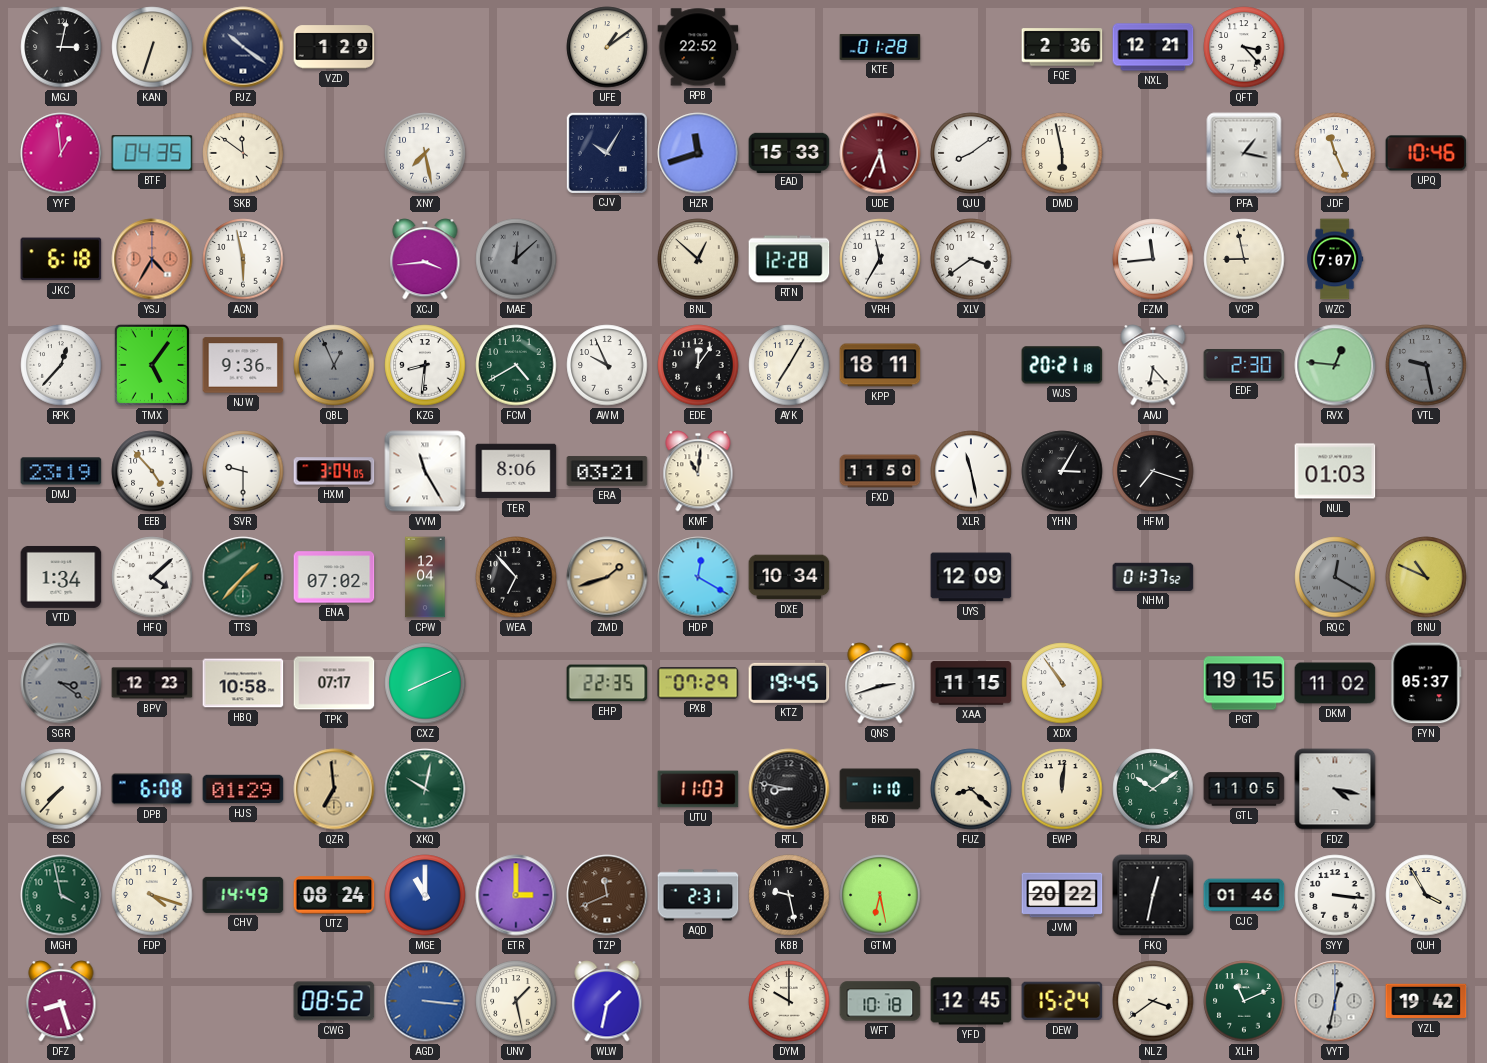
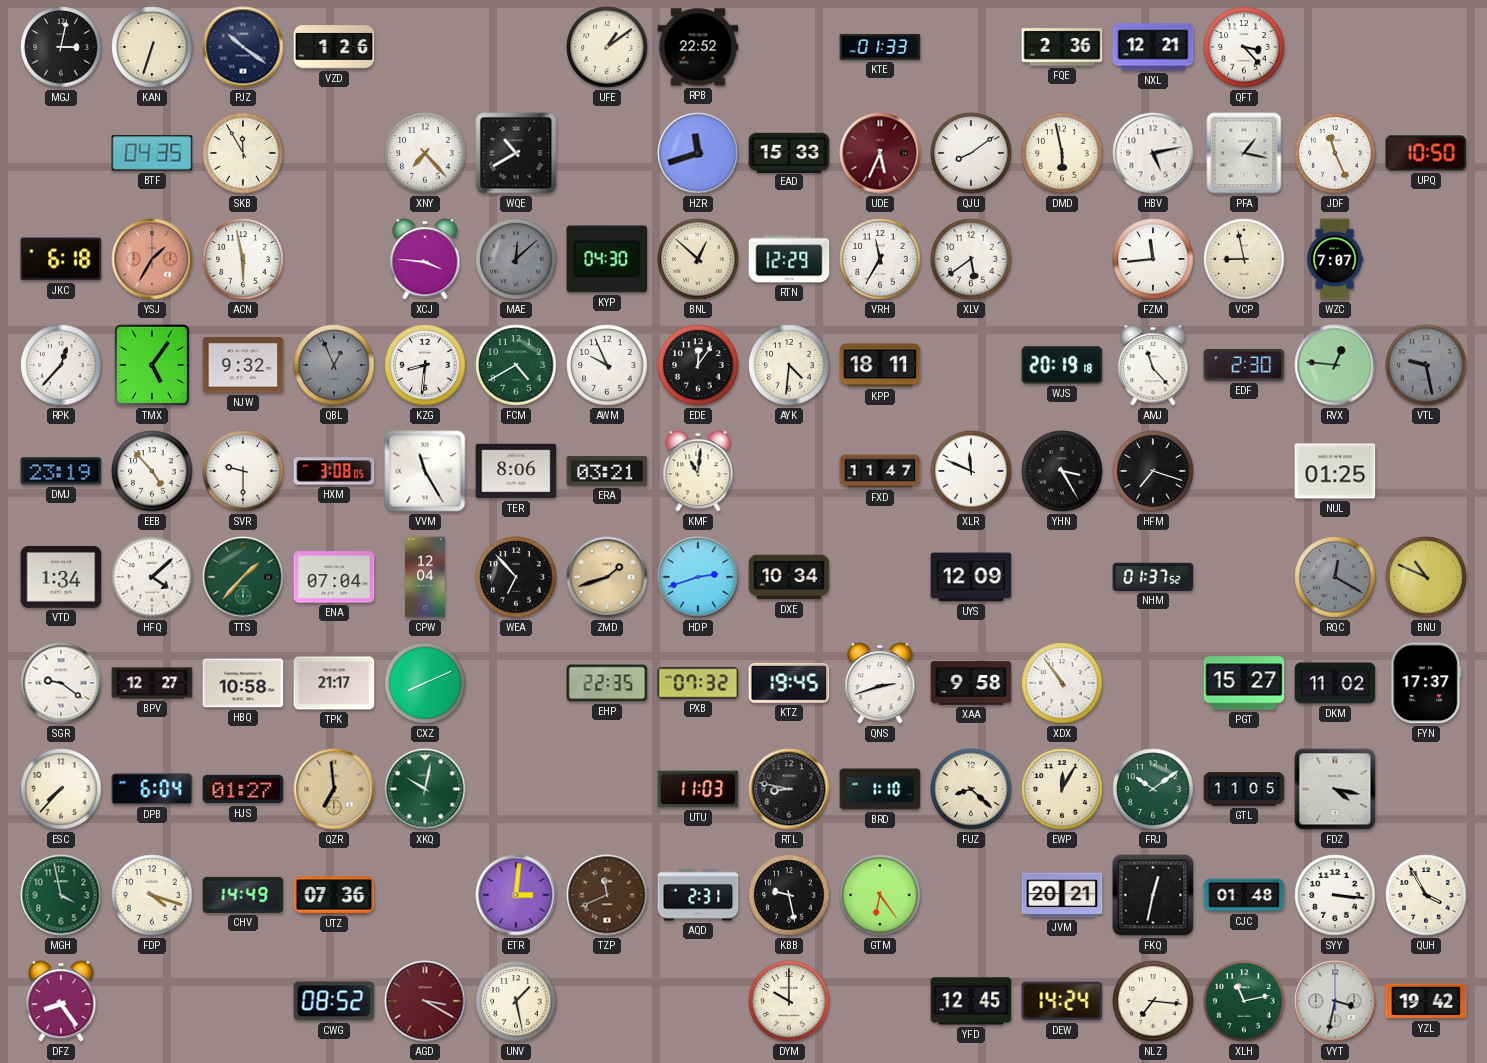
VZD: 1:29 -> 1:26
KTE: 01:28 -> 01:33
YYF: 12:59 -> none
SKB: 11:51 -> 11:55
XNY: 7:28 -> 7:23
WQE: none -> 10:40
CJV: 10:05 -> none
HBV: none -> 5:13
UPQ: 10:46 -> 10:50
YSJ: 4:35 -> 1:35
XCJ: 3:44 -> 3:46
KYP: none -> 04:30
RTN: 12:28 -> 12:29
XLV: 3:39 -> 5:39
NJW: 9:36 -> 9:32
AYK: 7:05 -> 4:31
WJS: 20:21 -> 20:19
AMJ: 6:23 -> 11:23
HXM: 3:04 -> 3:08
FXD: 11:50 -> 11:47
XLR: 11:28 -> 11:49
YHN: 3:05 -> 3:25
NUL: 01:03 -> 01:25
ENA: 07:02 -> 07:04
HDP: 12:20 -> 2:42
SGR: 3:21 -> 9:21
SGR dial: grey -> white
BPV: 12:23 -> 12:27
TPK: 07:17 -> 21:17
PXB: 07:29 -> 07:32
XAA: 11:15 -> 9:58
PGT: 19:15 -> 15:27
FYN: 05:37 -> 17:37
DPB: 6:08 -> 6:04
HJS: 01:29 -> 01:27
EWP: 12:01 -> 12:05
UTZ: 08:24 -> 07:36
MGE: 11:00 -> none
ETR: 3:00 -> 3:01
GTM: 6:28 -> 6:24
JVM: 20:22 -> 20:21
CJC: 01:46 -> 01:48
DFZ: 8:27 -> 8:24
AGD: 3:16 -> 3:20
AGD dial: blue -> burgundy
WLW: 1:32 -> none
WFT: 10:18 -> none
DEW: 15:24 -> 14:24
NLZ: 3:39 -> 7:16
XLH: 11:11 -> 11:13
VYT: 12:32 -> 3:32
